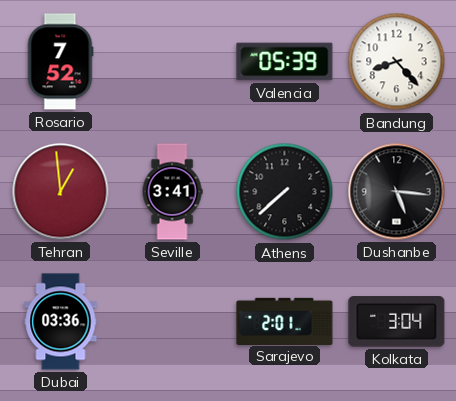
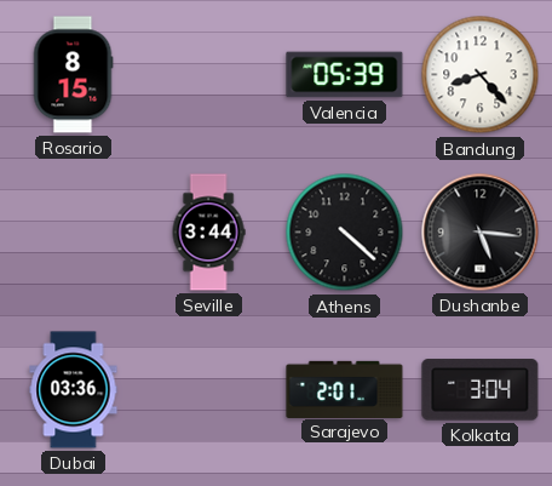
Rosario: 7:52 -> 8:15
Tehran: 12:59 -> none
Seville: 3:41 -> 3:44
Athens: 7:38 -> 4:22
